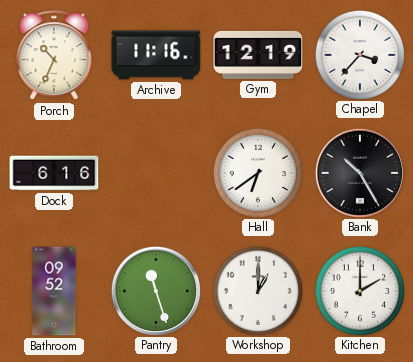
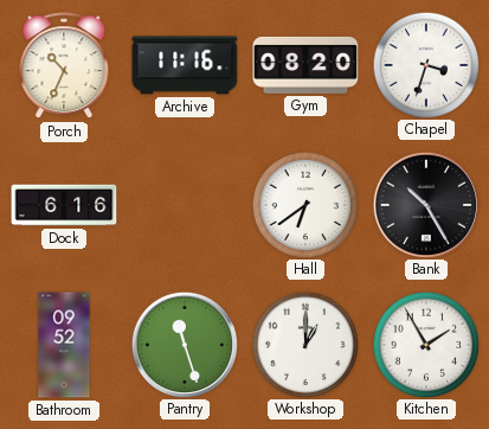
Gym: 12:19 -> 08:20
Chapel: 3:37 -> 3:33
Kitchen: 2:00 -> 1:55
